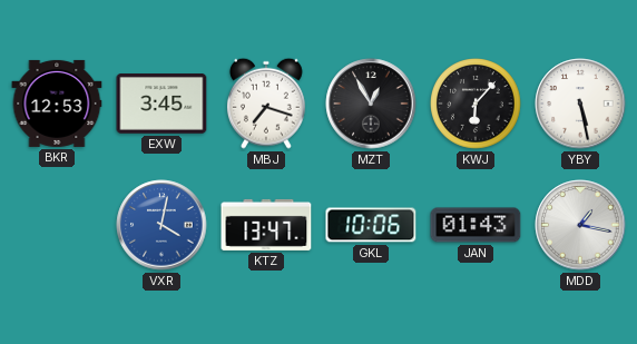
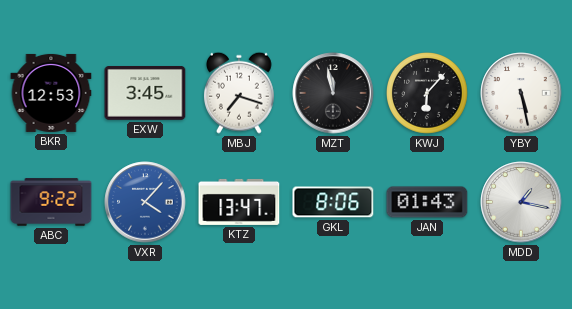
MZT: 12:55 -> 11:58
ABC: none -> 9:22
VXR: 4:02 -> 4:07
GKL: 10:06 -> 8:06
